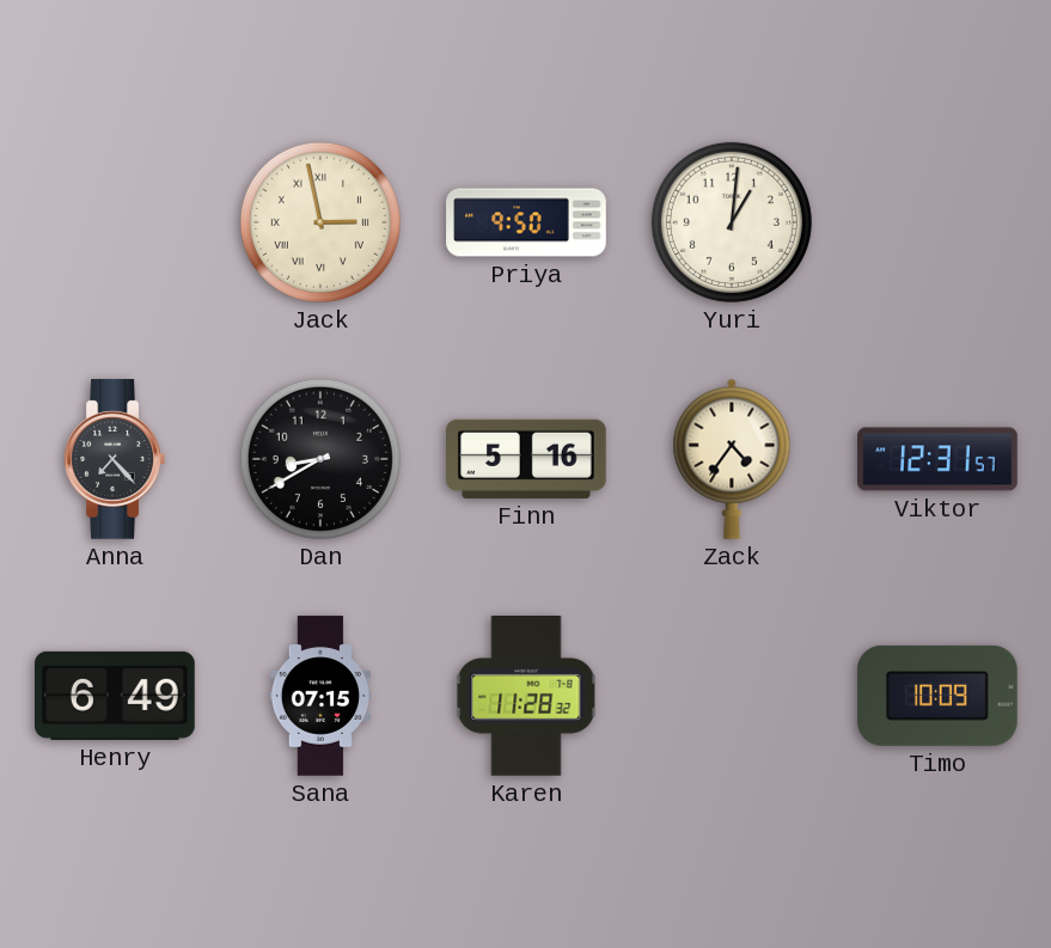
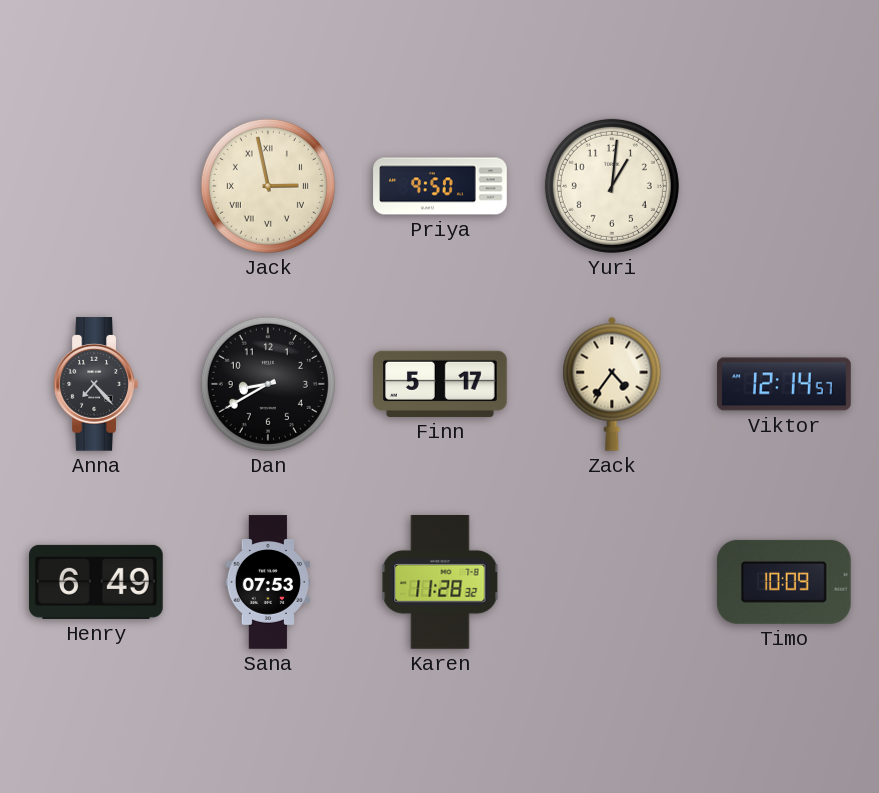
Finn: 5:16 -> 5:17
Viktor: 12:31 -> 12:14
Sana: 07:15 -> 07:53
